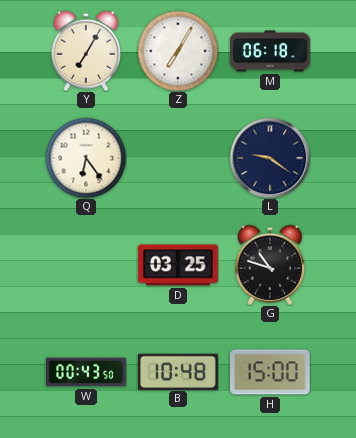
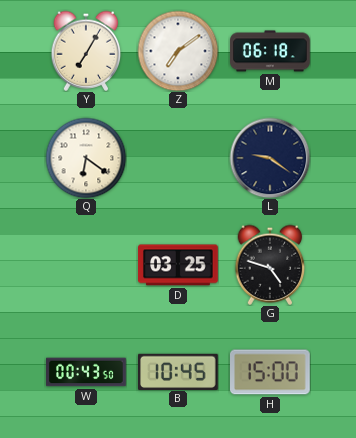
Z: 7:05 -> 7:09
Q: 6:24 -> 6:21
G: 10:48 -> 4:48
B: 10:48 -> 10:45
